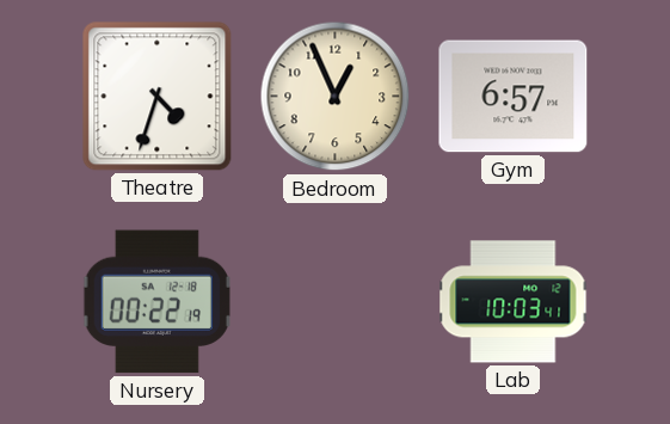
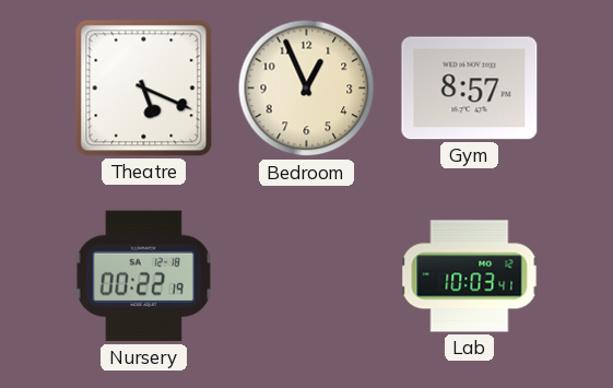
Theatre: 4:33 -> 5:19
Gym: 6:57 -> 8:57
